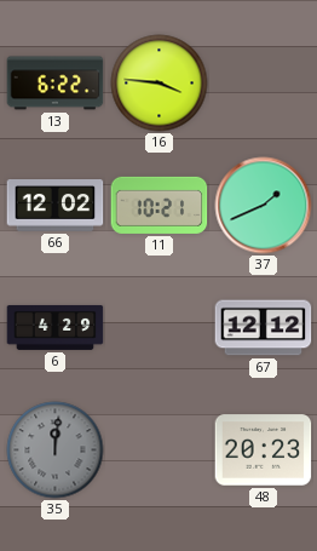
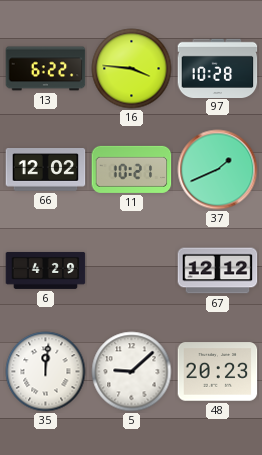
97: none -> 10:28
35 dial: grey -> white
5: none -> 9:08
